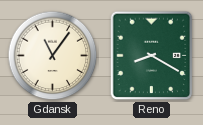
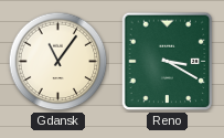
Reno: 8:20 -> 3:20
